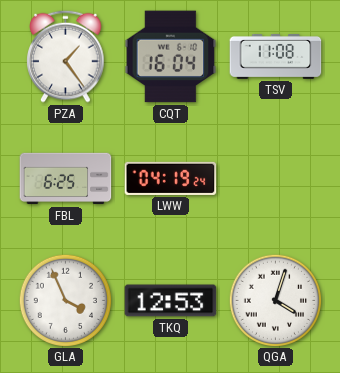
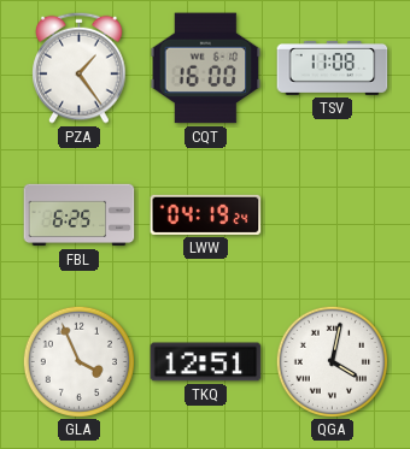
CQT: 16:04 -> 16:00
TKQ: 12:53 -> 12:51
QGA: 4:03 -> 4:02
